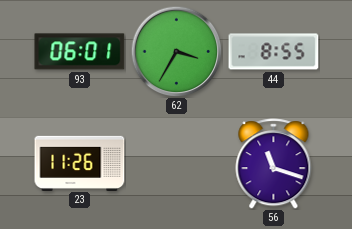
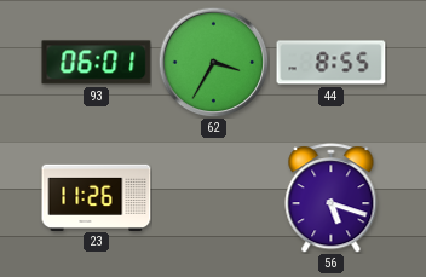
56: 11:18 -> 5:18
